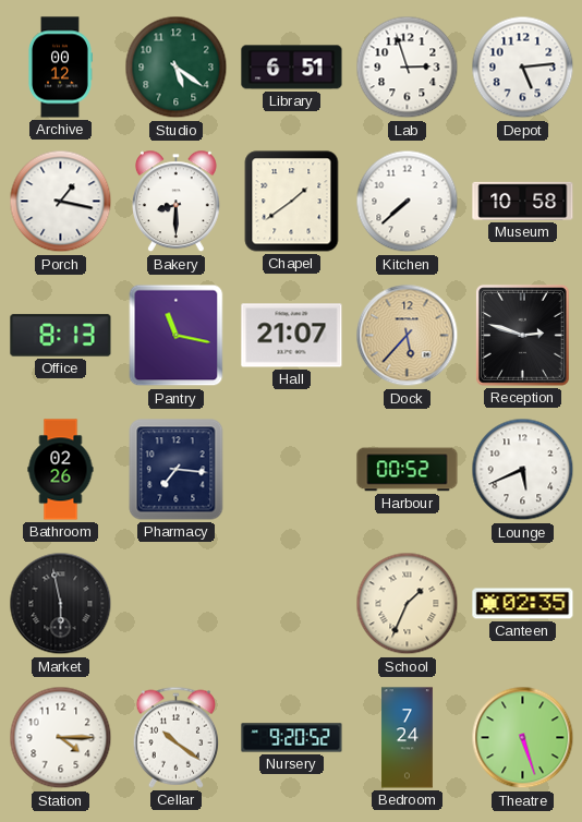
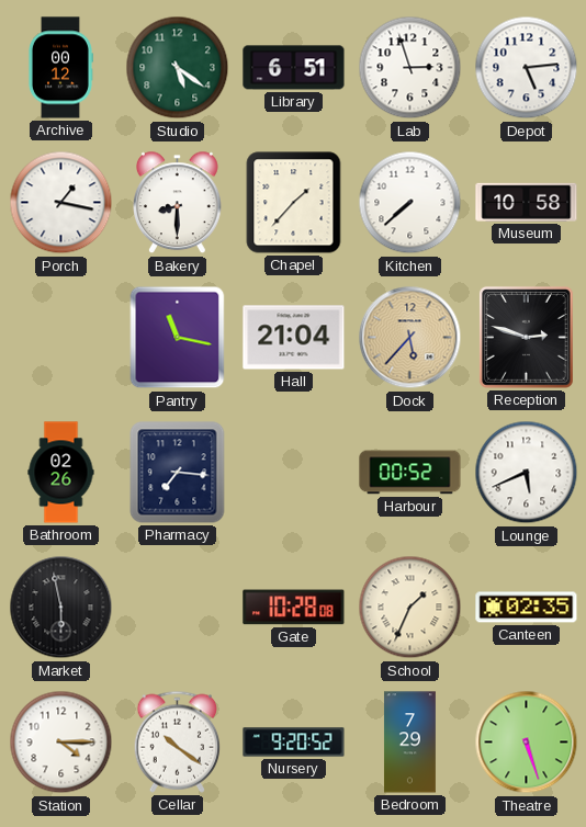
Chapel: 1:39 -> 1:37
Office: 8:13 -> none
Hall: 21:07 -> 21:04
Gate: none -> 10:28
Bedroom: 7:24 -> 7:29
